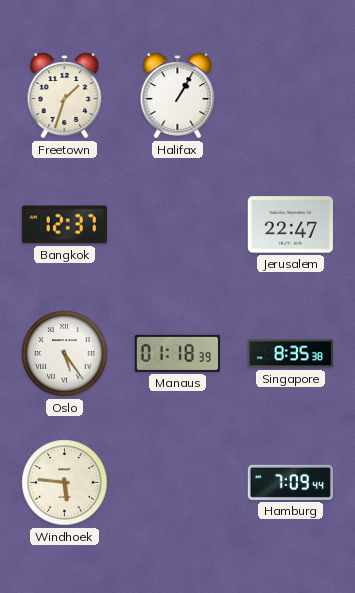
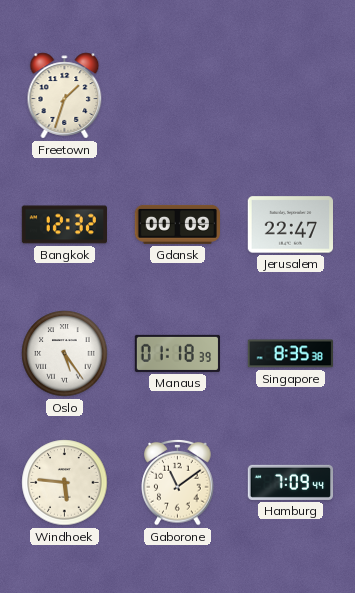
Halifax: 1:05 -> none
Bangkok: 12:37 -> 12:32
Gdansk: none -> 00:09
Gaborone: none -> 11:09
